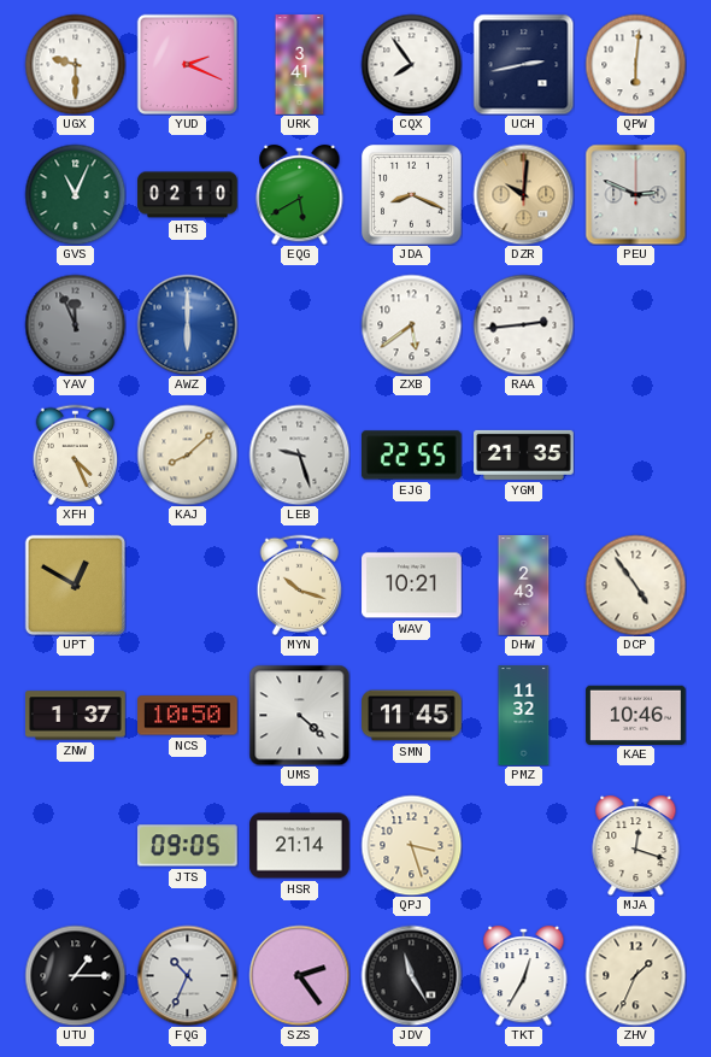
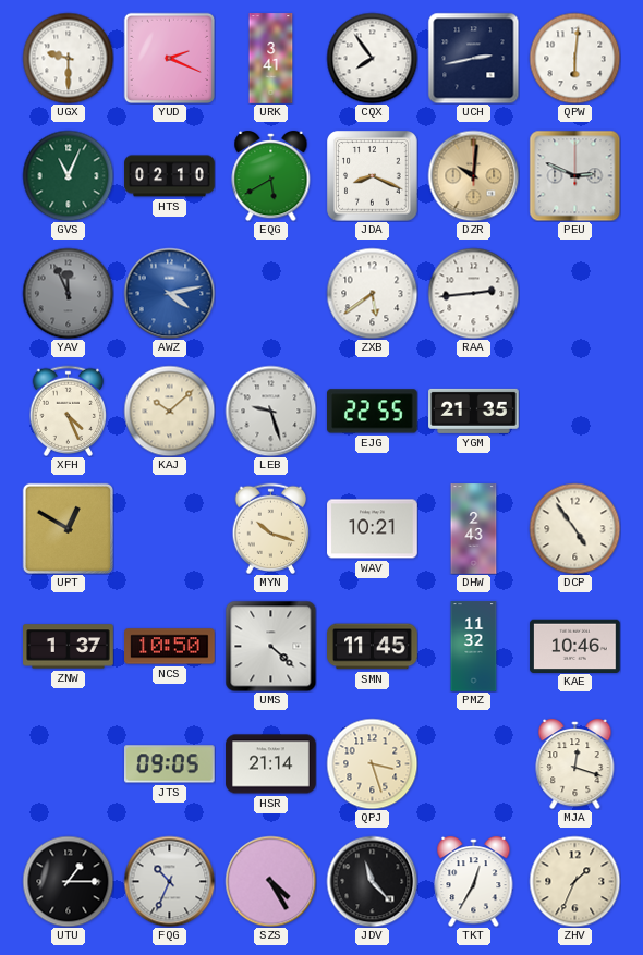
AWZ: 6:00 -> 4:13
KAJ: 8:08 -> 10:08
SZS: 2:24 -> 4:25
JDV: 11:25 -> 11:23
